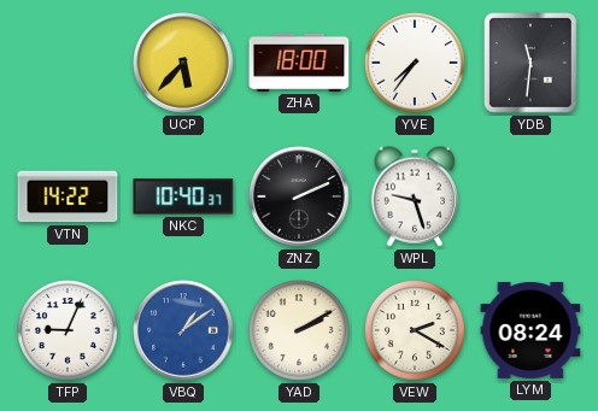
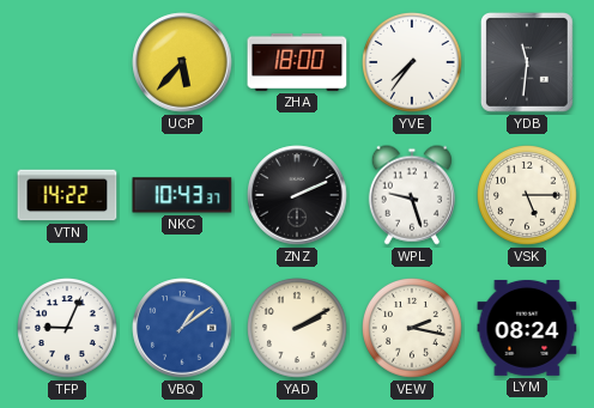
NKC: 10:40 -> 10:43
VSK: none -> 5:15
VEW: 2:20 -> 2:17
